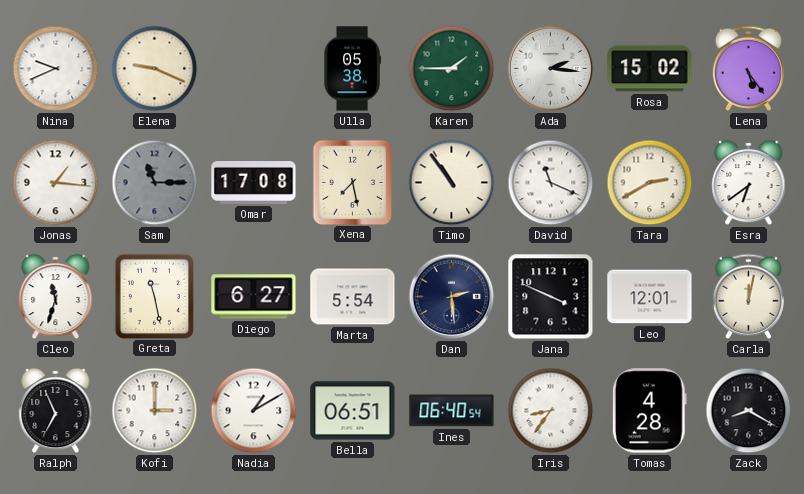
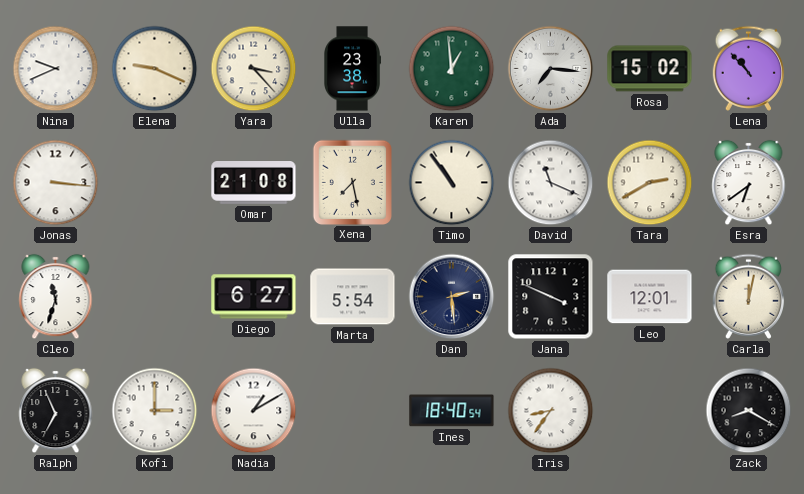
Yara: none -> 3:23
Ulla: 05:38 -> 23:38
Karen: 1:45 -> 12:59
Ada: 2:16 -> 7:16
Lena: 5:24 -> 10:53
Jonas: 1:16 -> 3:16
Sam: 11:15 -> none
Omar: 17:08 -> 21:08
Greta: 11:28 -> none
Bella: 06:51 -> none
Ines: 06:40 -> 18:40
Tomas: 4:28 -> none
